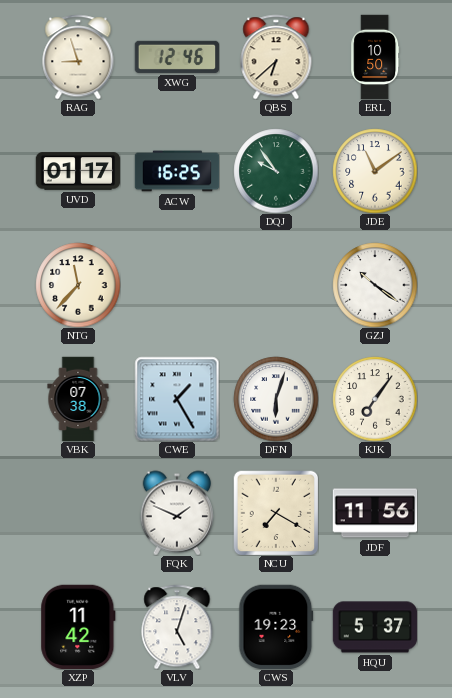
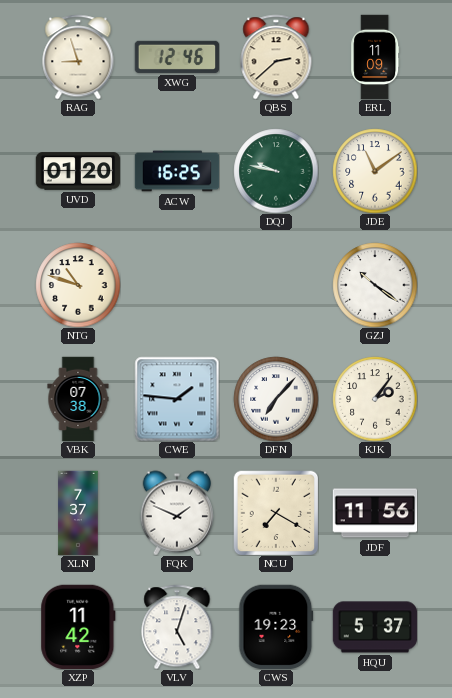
QBS: 6:38 -> 2:38
ERL: 10:50 -> 11:09
UVD: 01:17 -> 01:20
DQJ: 9:54 -> 9:47
NTG: 11:37 -> 10:48
CWE: 1:25 -> 1:46
DFN: 6:03 -> 7:07
KJK: 7:06 -> 2:06
XLN: none -> 7:37
